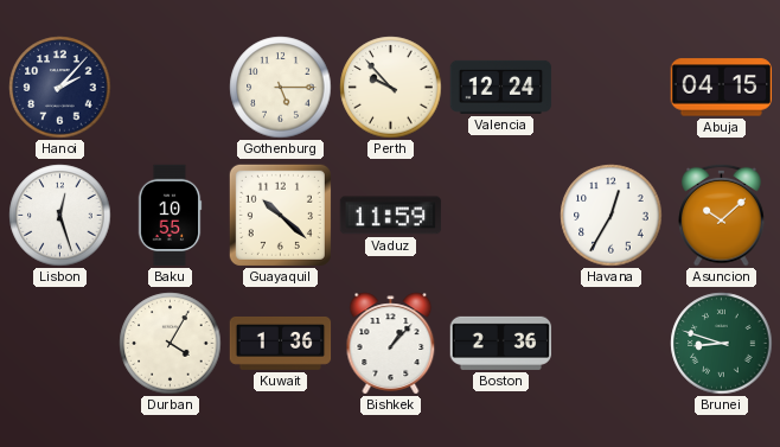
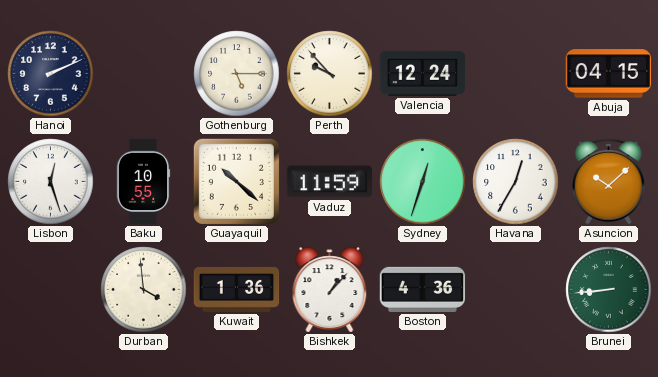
Hanoi: 2:07 -> 2:11
Sydney: none -> 12:33
Durban: 4:05 -> 3:59
Boston: 2:36 -> 4:36
Brunei: 8:48 -> 8:44
